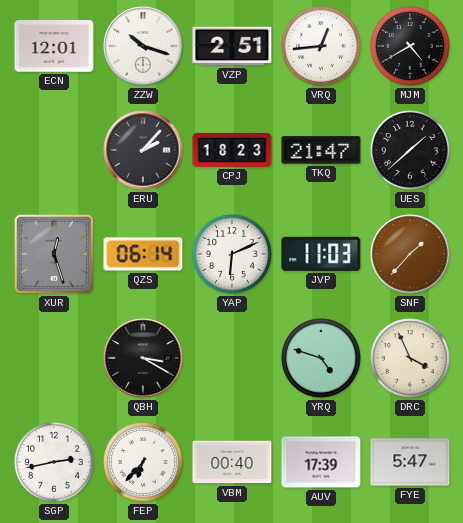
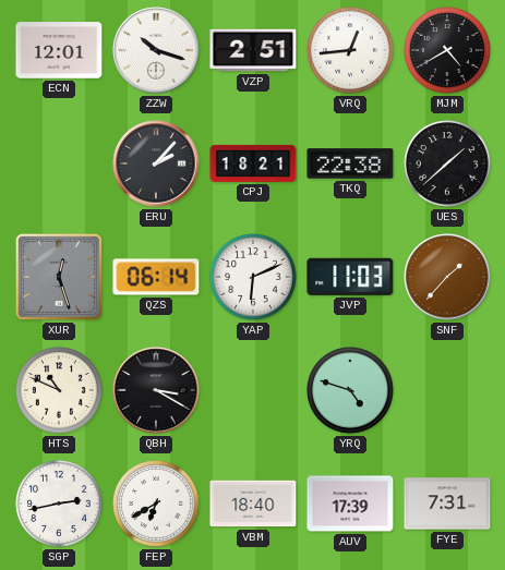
CPJ: 18:23 -> 18:21
TKQ: 21:47 -> 22:38
HTS: none -> 10:49
DRC: 3:56 -> none
FEP: 6:37 -> 6:40
VBM: 00:40 -> 18:40
FYE: 5:47 -> 7:31
